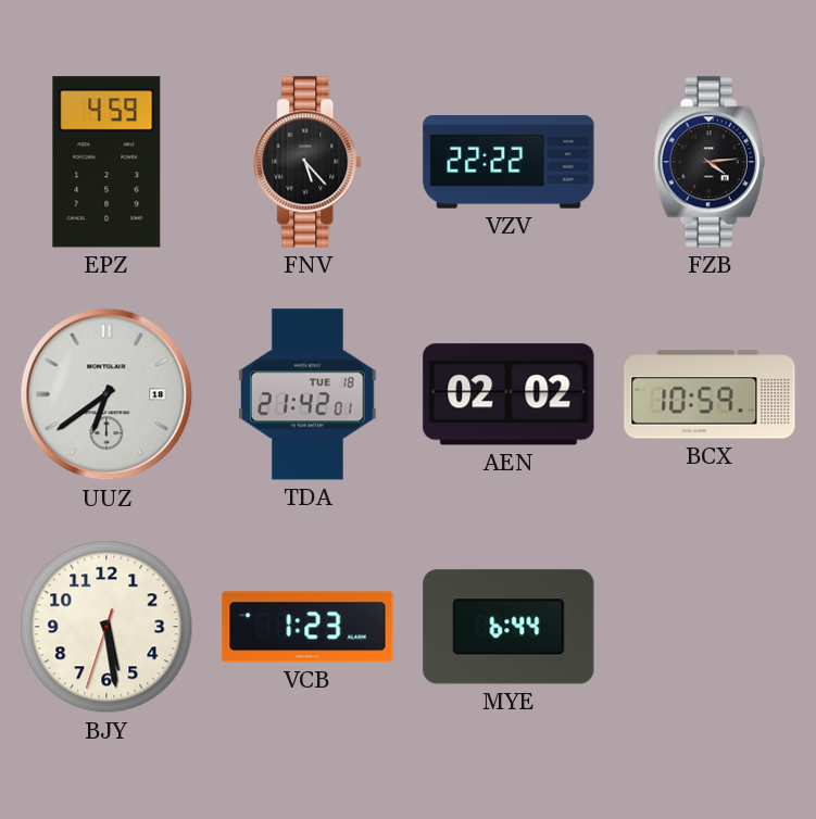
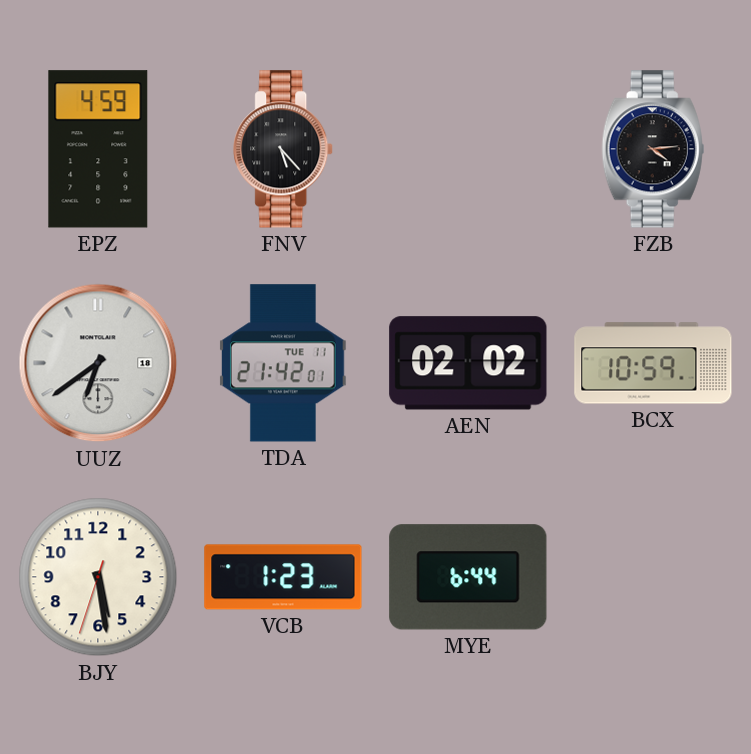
VZV: 22:22 -> none
TDA date: TUE 18 -> TUE 11
